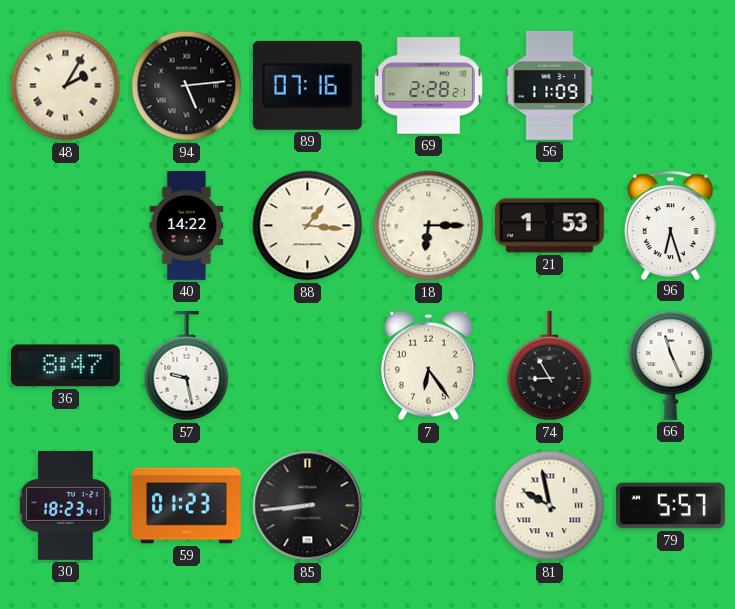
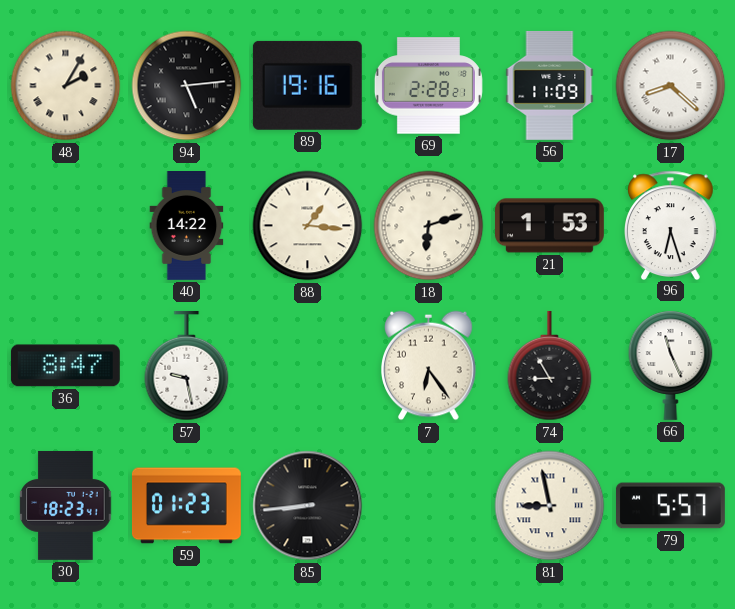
89: 07:16 -> 19:16
17: none -> 8:22
18: 6:15 -> 6:12
81: 9:58 -> 8:58
